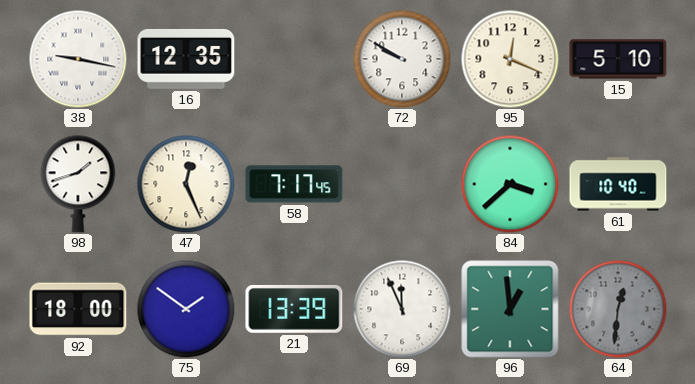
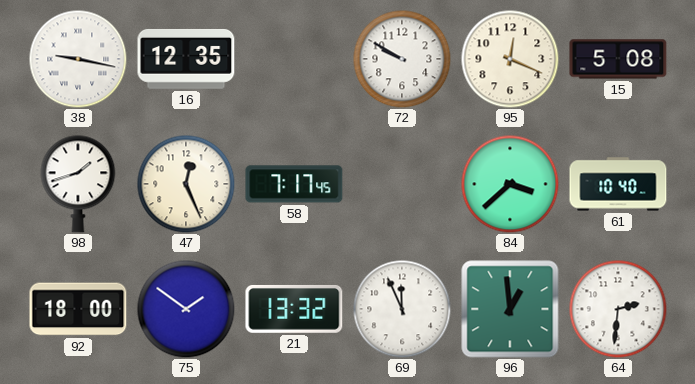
15: 5:10 -> 5:08
21: 13:39 -> 13:32
64: 12:31 -> 2:31
64 dial: grey -> white
